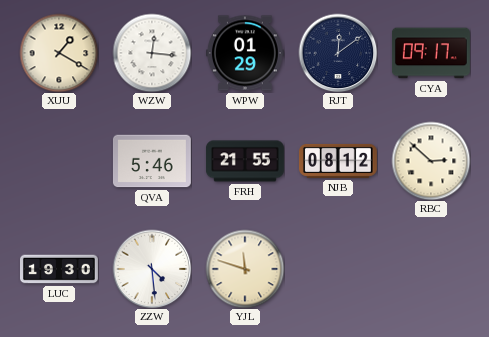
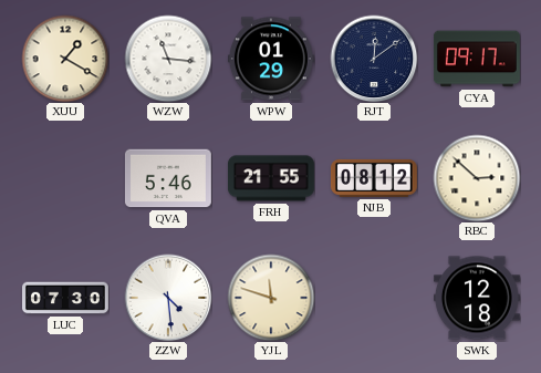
WZW: 12:16 -> 11:16
LUC: 19:30 -> 07:30
SWK: none -> 12:18
